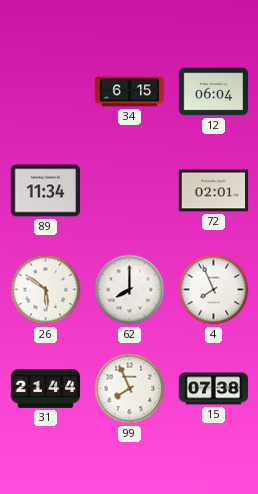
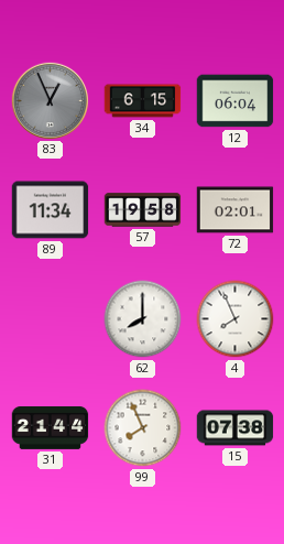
83: none -> 12:56
57: none -> 19:58
26: 5:51 -> none
